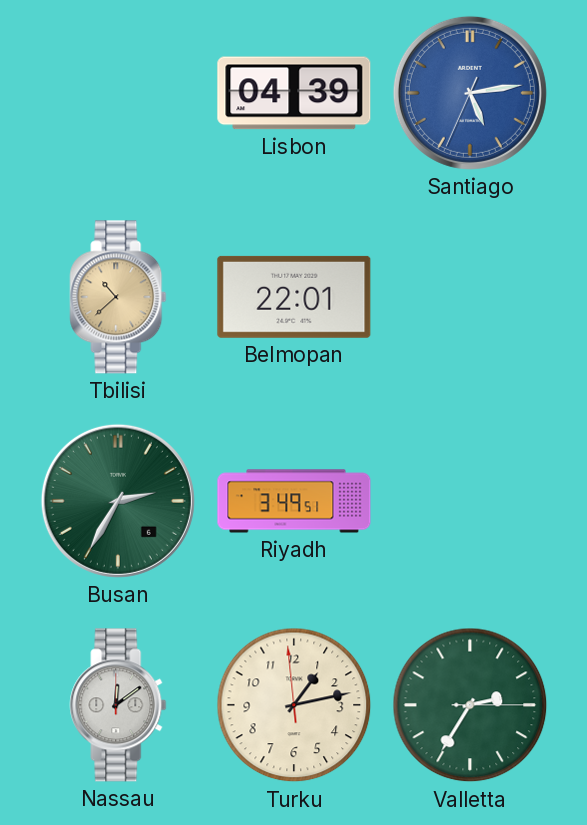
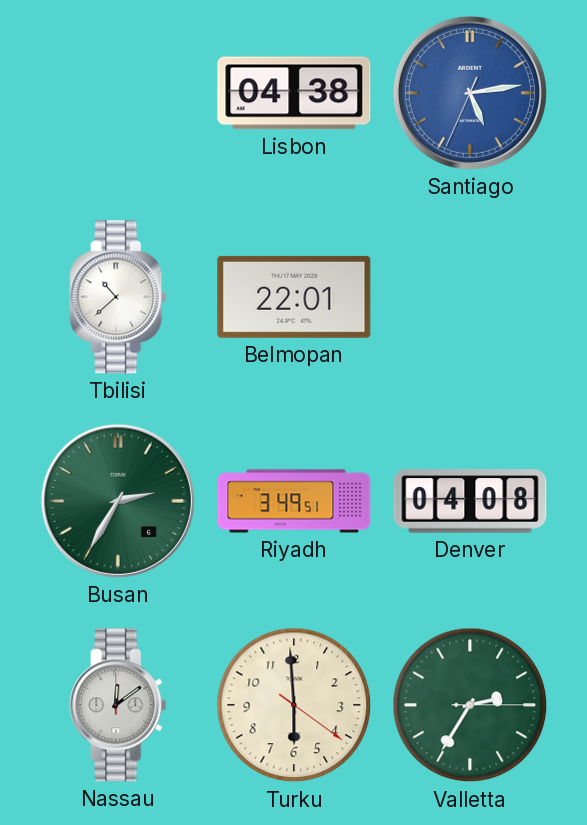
Lisbon: 04:39 -> 04:38
Tbilisi dial: champagne -> white
Denver: none -> 04:08
Turku: 1:12 -> 5:59
